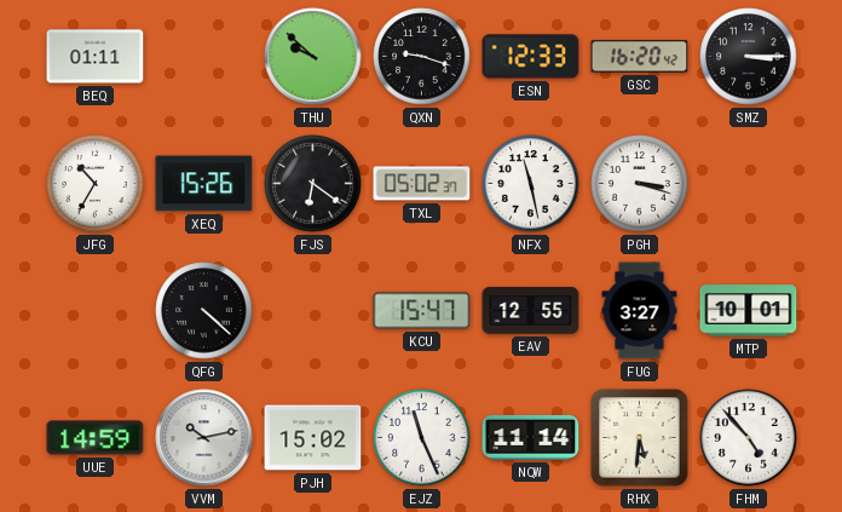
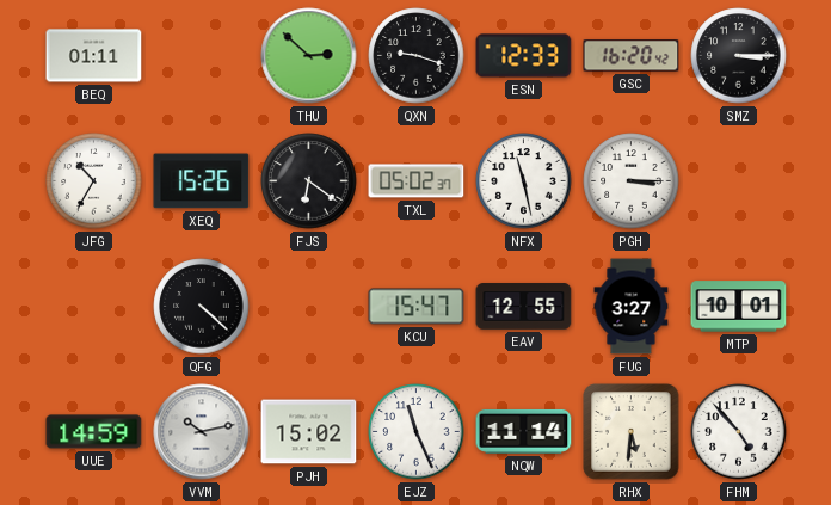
THU: 9:52 -> 2:52
PGH: 3:18 -> 3:15
